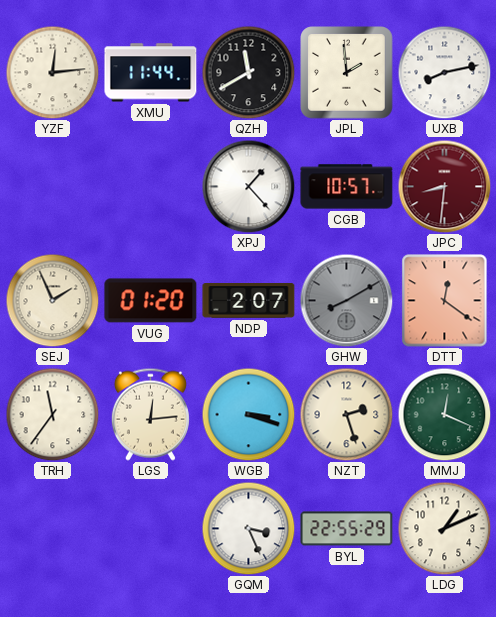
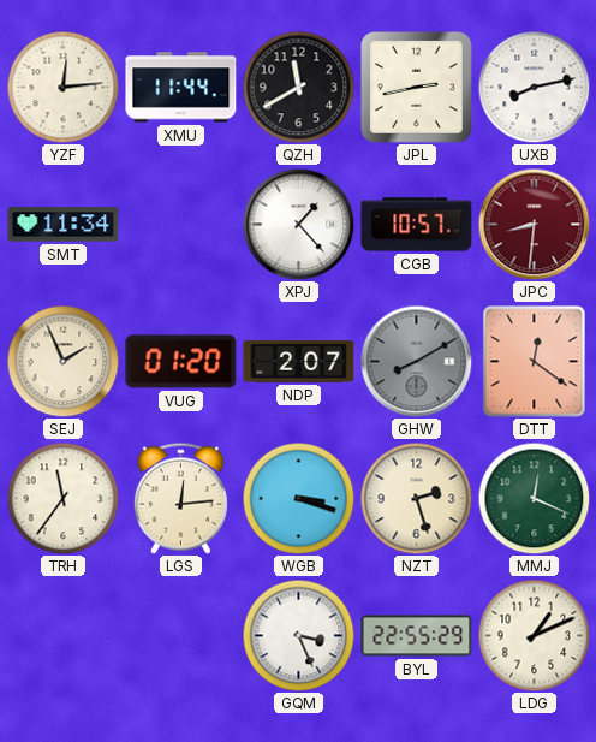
JPL: 1:59 -> 2:43
SMT: none -> 11:34
